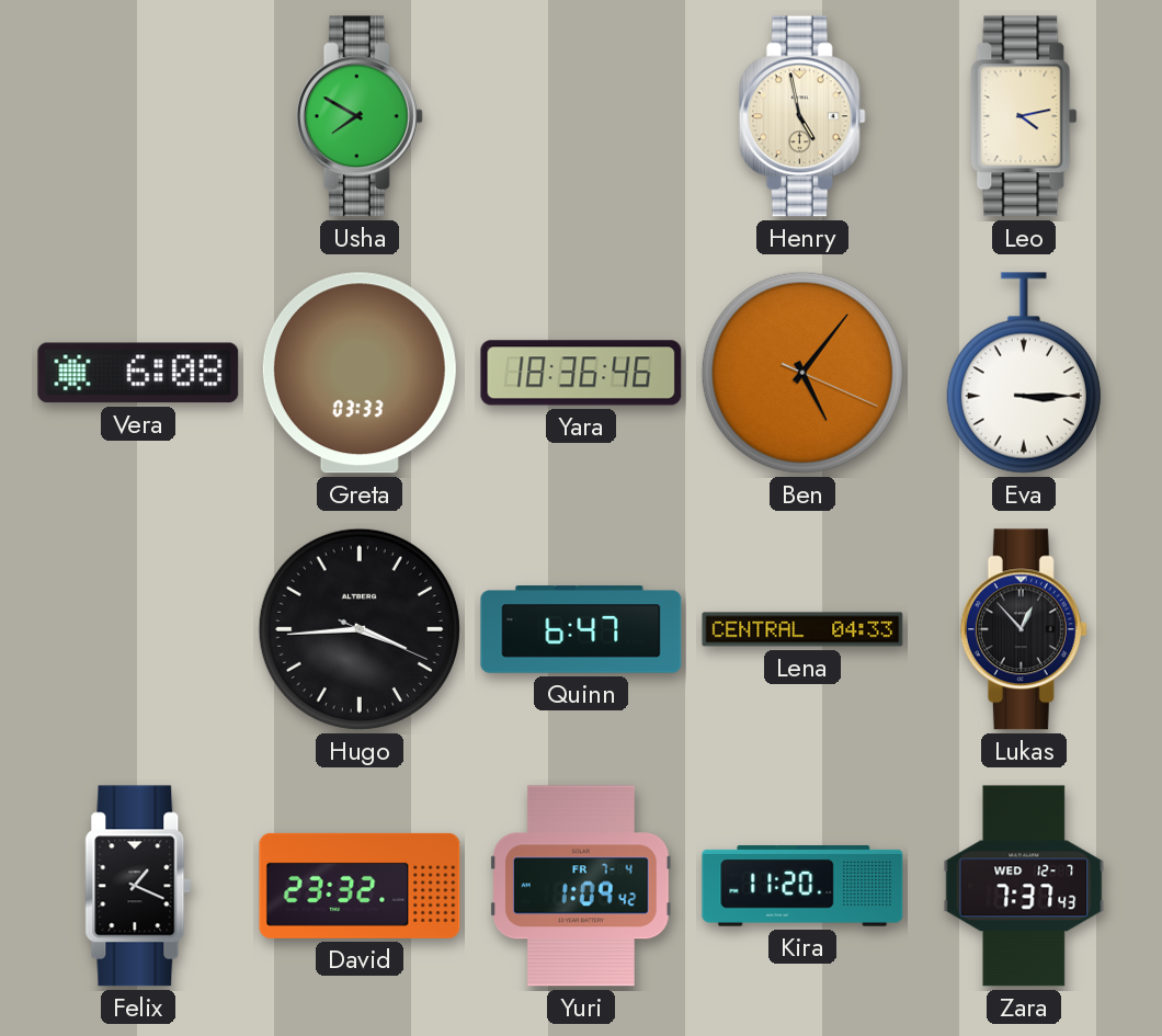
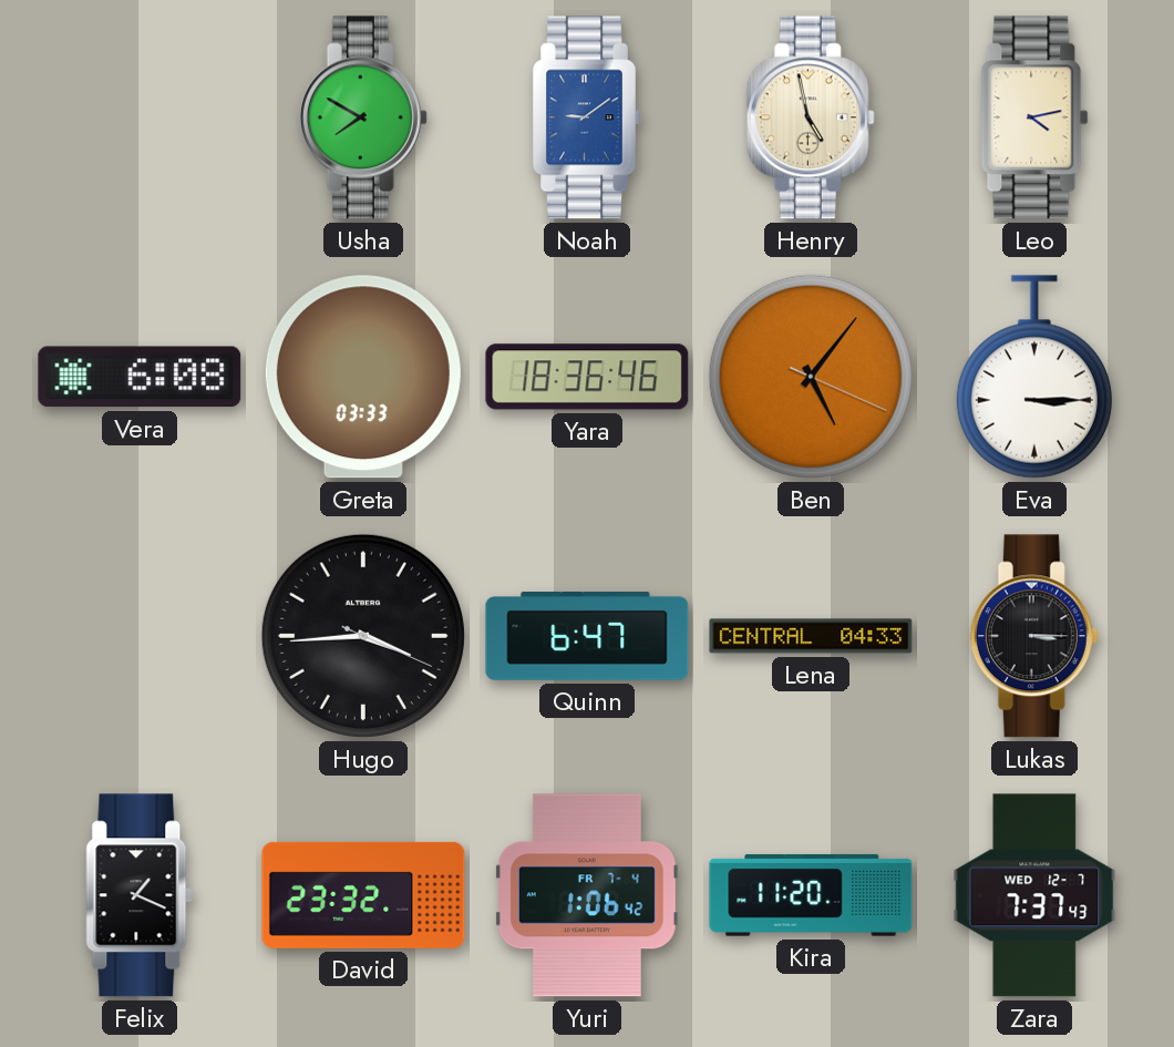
Noah: none -> 9:09
Lukas: 12:53 -> 3:15
Yuri: 1:09 -> 1:06
